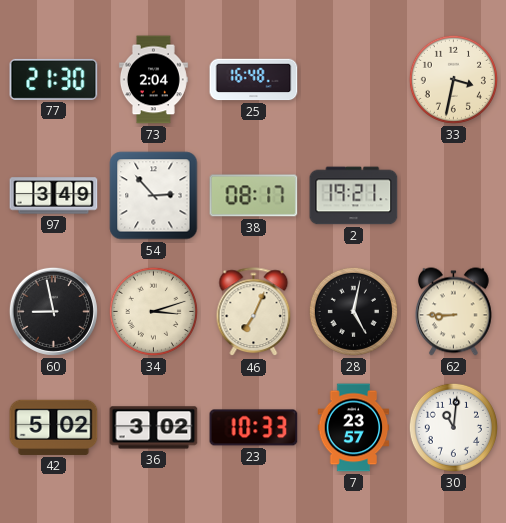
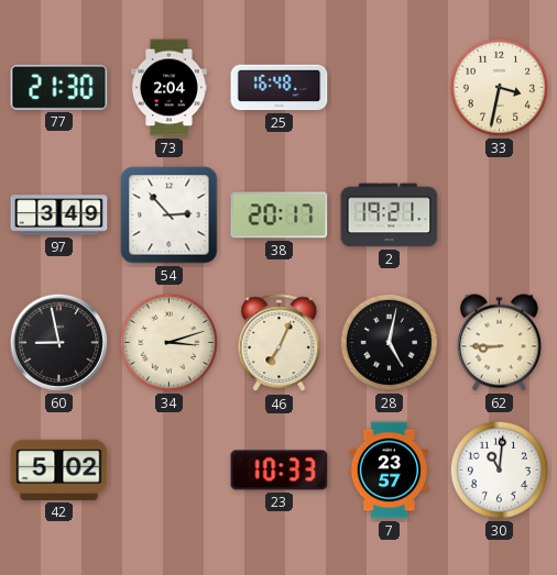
38: 08:17 -> 20:17
36: 3:02 -> none
